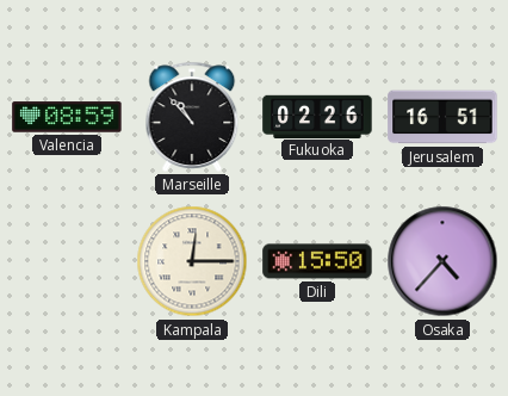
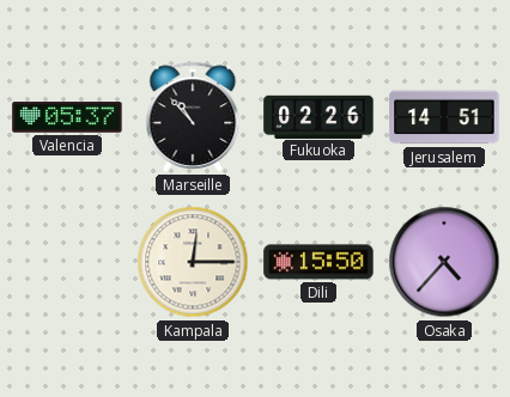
Valencia: 08:59 -> 05:37
Jerusalem: 16:51 -> 14:51
